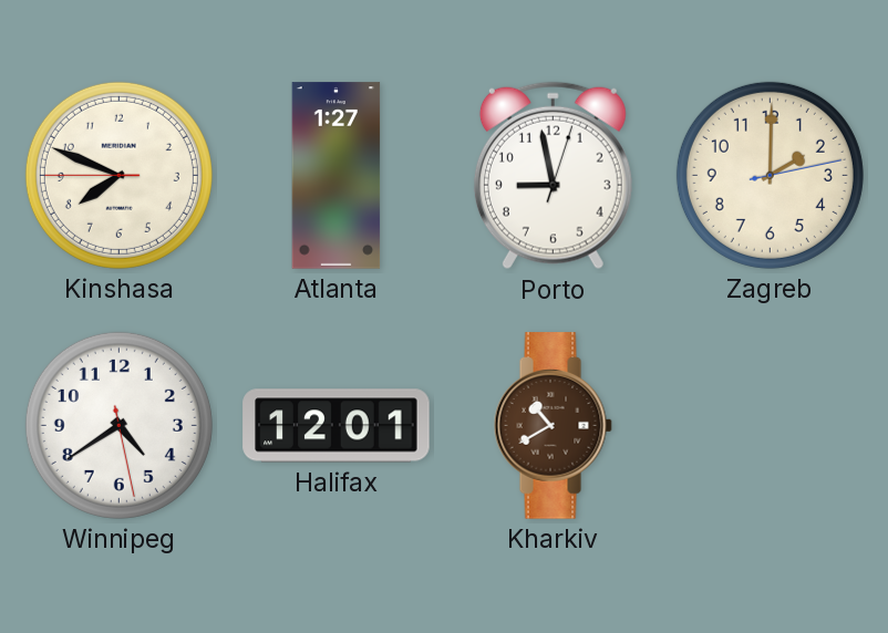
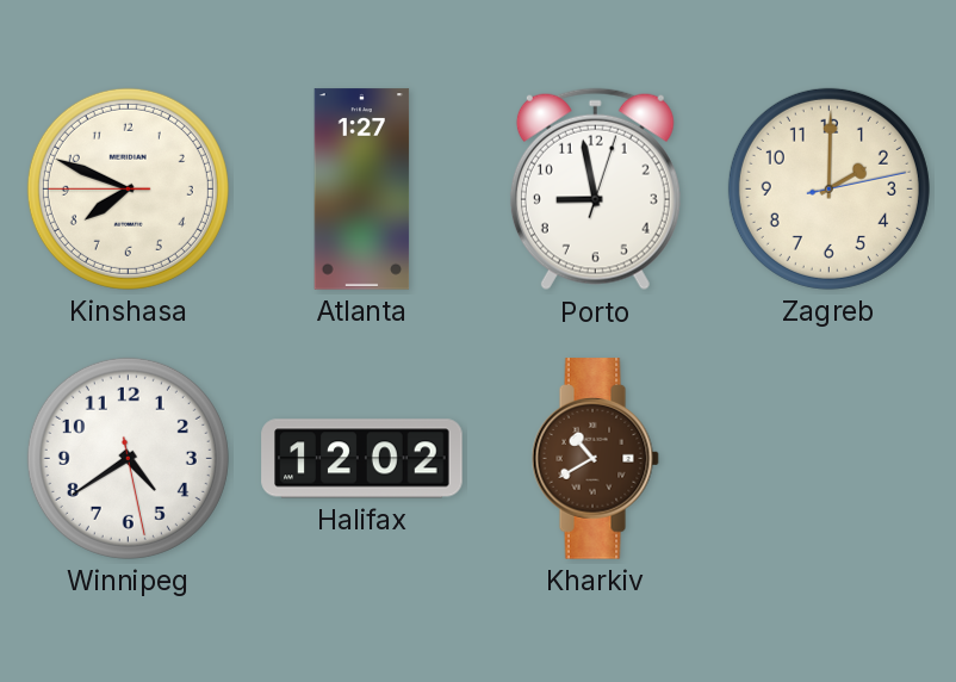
Halifax: 12:01 -> 12:02
